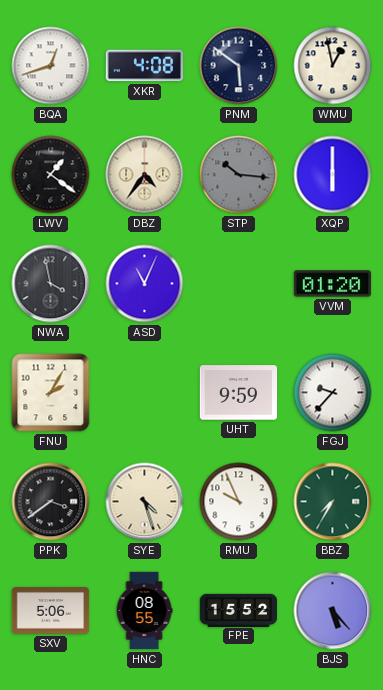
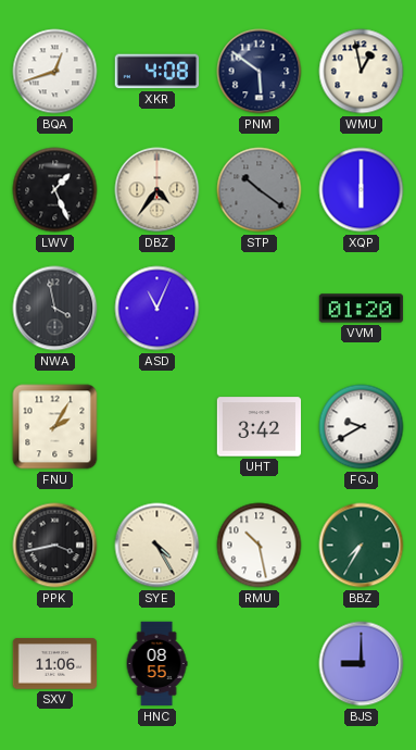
LWV: 1:21 -> 1:26
STP: 10:16 -> 10:21
UHT: 9:59 -> 3:42
FGJ: 9:37 -> 9:40
PPK: 3:39 -> 3:43
SYE: 4:27 -> 4:25
RMU: 9:56 -> 10:28
SXV: 5:06 -> 11:06
FPE: 15:52 -> none
BJS: 5:23 -> 9:00
